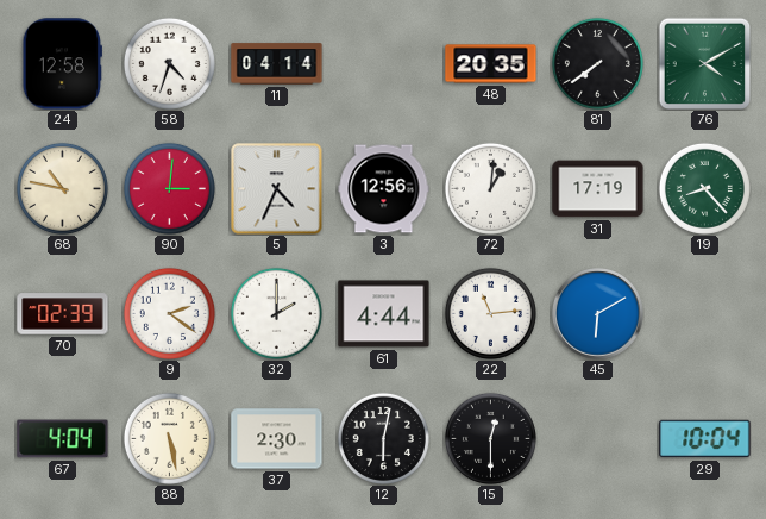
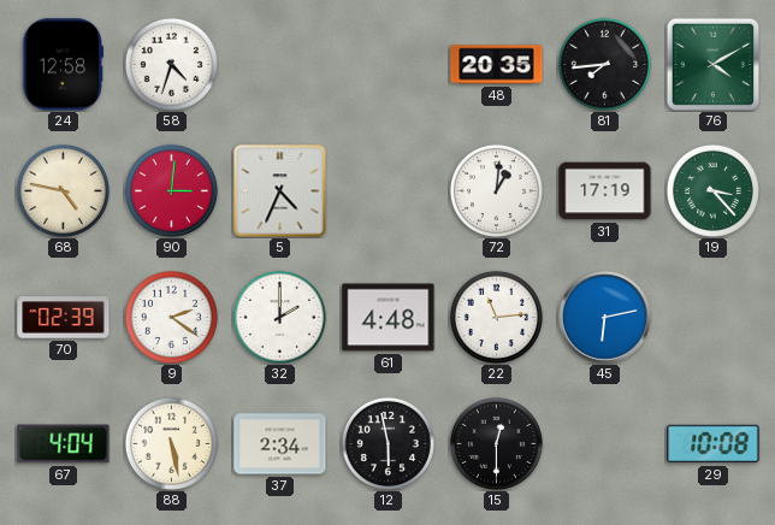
11: 04:14 -> none
81: 7:39 -> 7:44
68: 10:47 -> 4:47
3: 12:56 -> none
19: 8:23 -> 3:23
61: 4:44 -> 4:48
45: 6:10 -> 6:13
37: 2:30 -> 2:34
12: 6:02 -> 5:58
29: 10:04 -> 10:08
